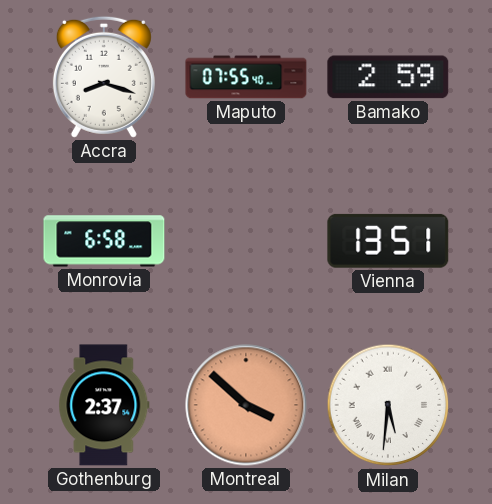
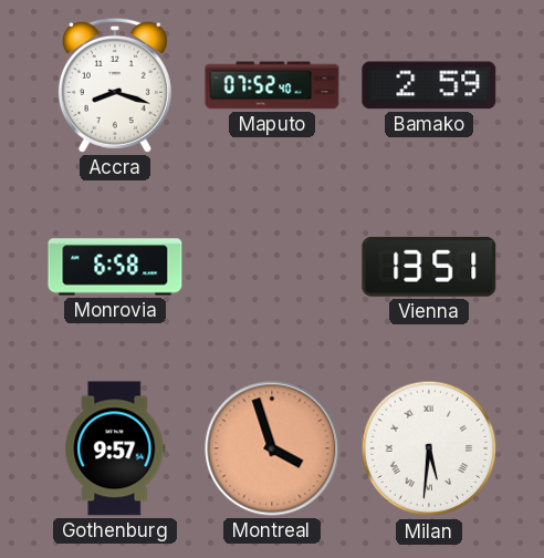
Maputo: 07:55 -> 07:52
Gothenburg: 2:37 -> 9:57
Montreal: 3:52 -> 3:57
